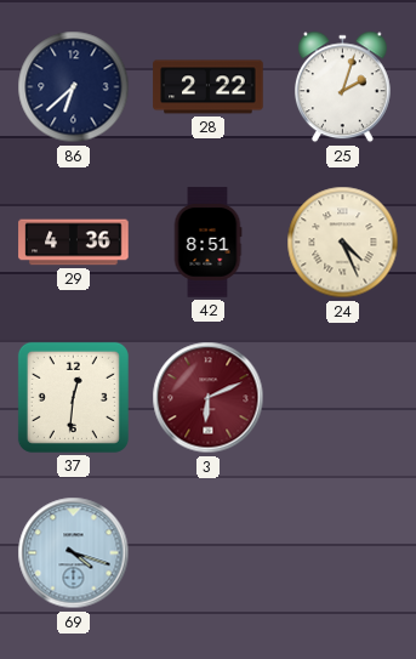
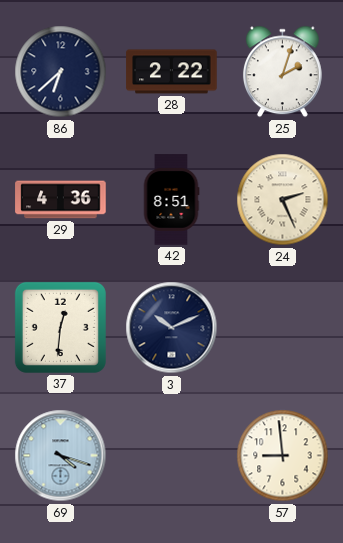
24: 4:26 -> 2:26
3: 6:11 -> 10:11
3 dial: burgundy -> navy
57: none -> 8:59
